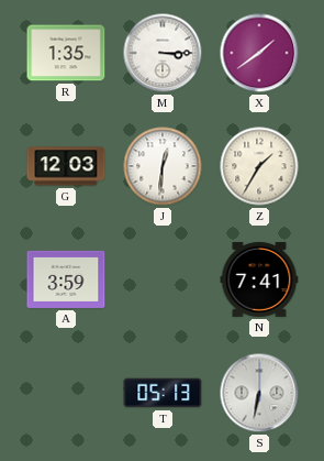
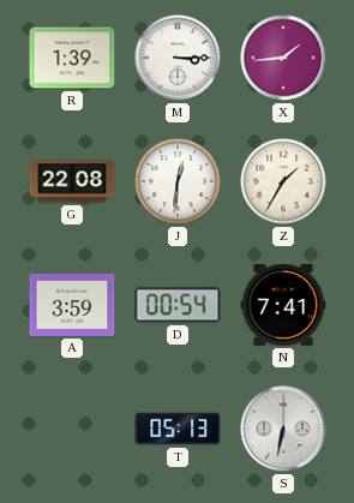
R: 1:35 -> 1:39
X: 1:39 -> 1:44
G: 12:03 -> 22:08
D: none -> 00:54
